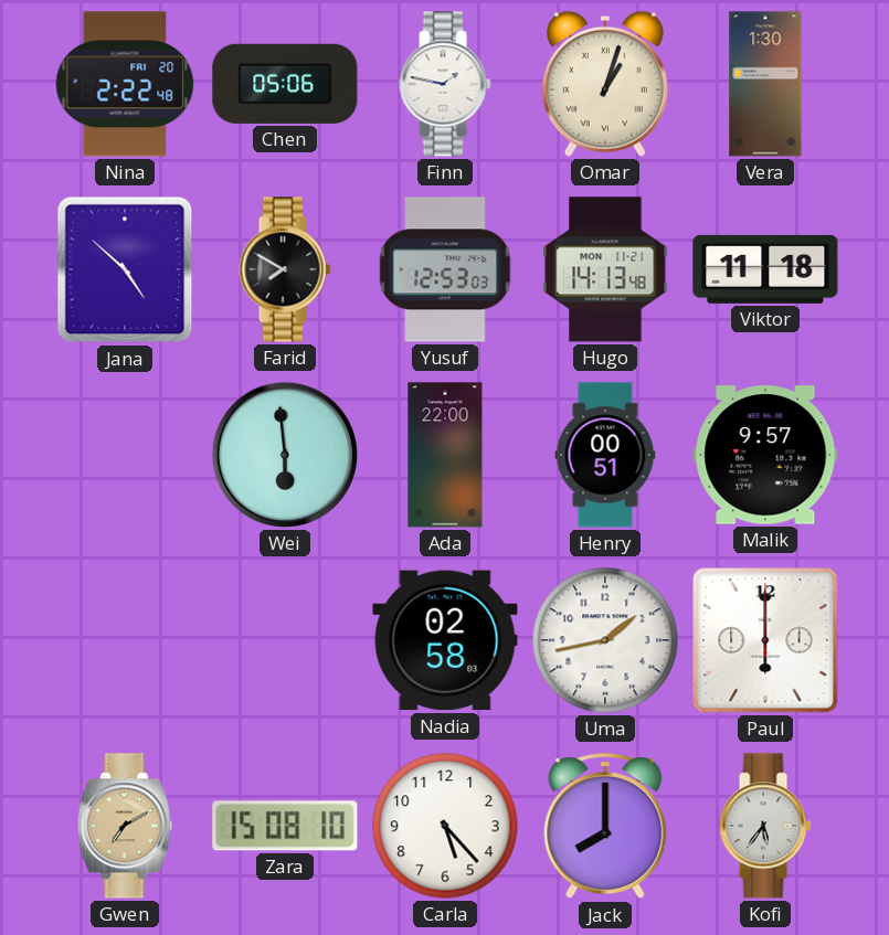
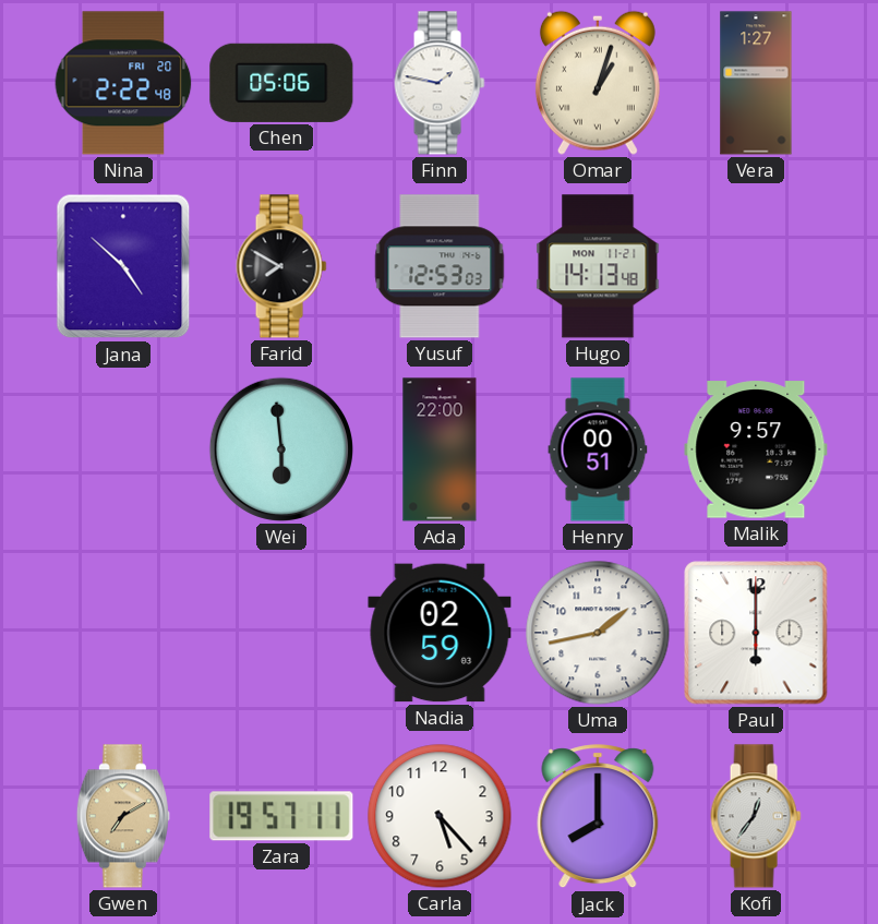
Vera: 1:30 -> 1:27
Viktor: 11:18 -> none
Nadia: 02:58 -> 02:59
Zara: 15:08 -> 19:57
Kofi: 5:36 -> 12:36
